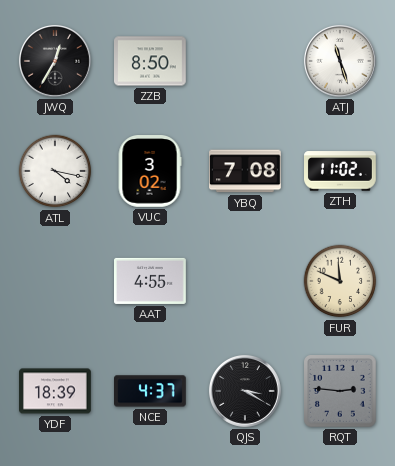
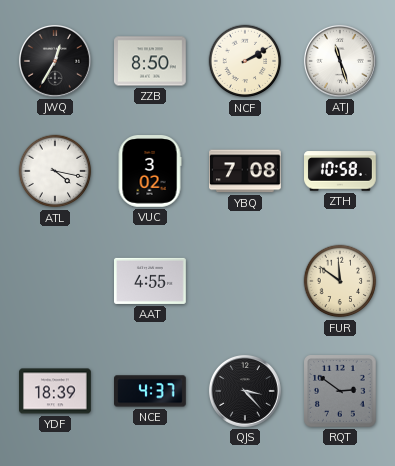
NCF: none -> 2:10
ZTH: 11:02 -> 10:58
FUR: 11:49 -> 11:51
QJS: 3:20 -> 3:23
RQT: 2:46 -> 2:51
